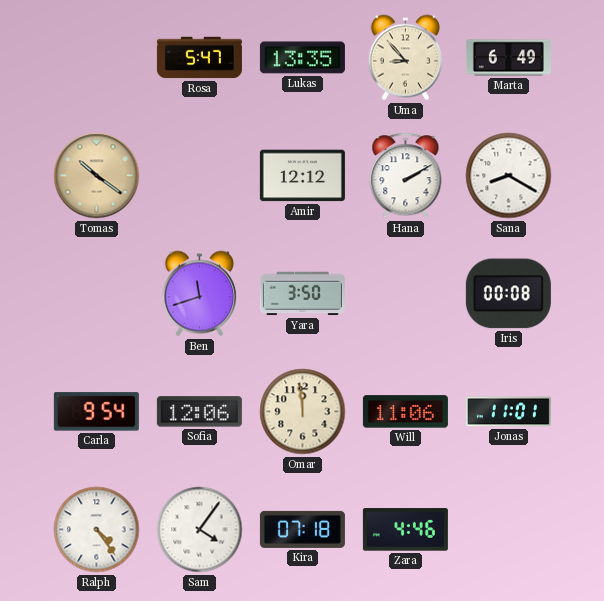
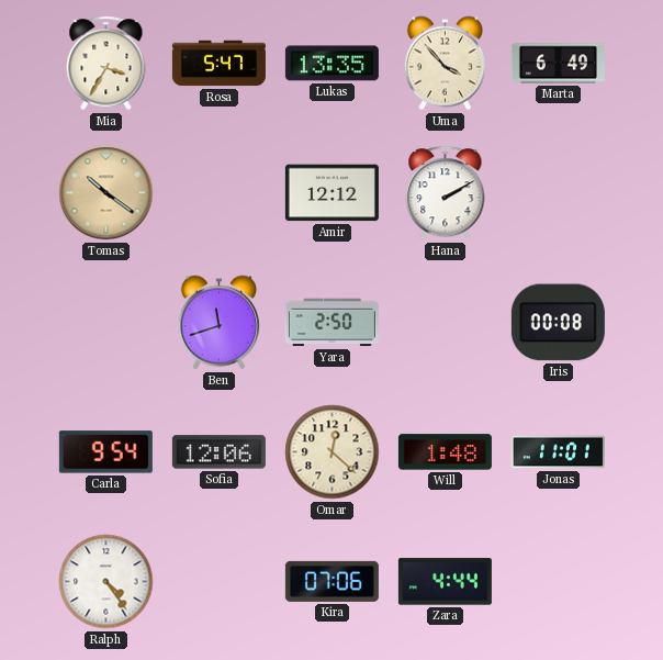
Mia: none -> 3:35
Uma: 8:53 -> 3:53
Sana: 8:20 -> none
Yara: 3:50 -> 2:50
Omar: 11:59 -> 12:22
Will: 11:06 -> 1:48
Sam: 4:06 -> none
Kira: 07:18 -> 07:06
Zara: 4:46 -> 4:44
